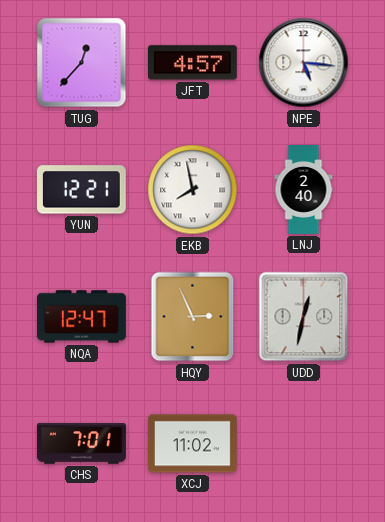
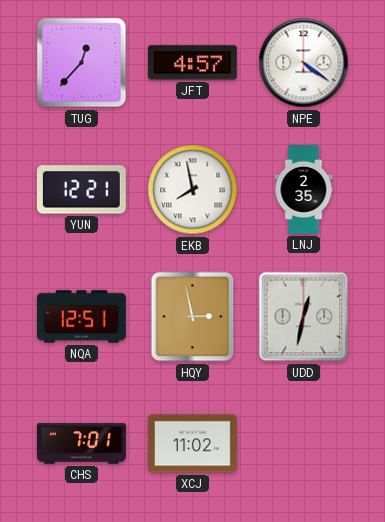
NPE: 5:16 -> 4:21
LNJ: 2:40 -> 2:35
NQA: 12:47 -> 12:51
HQY: 2:56 -> 2:58
